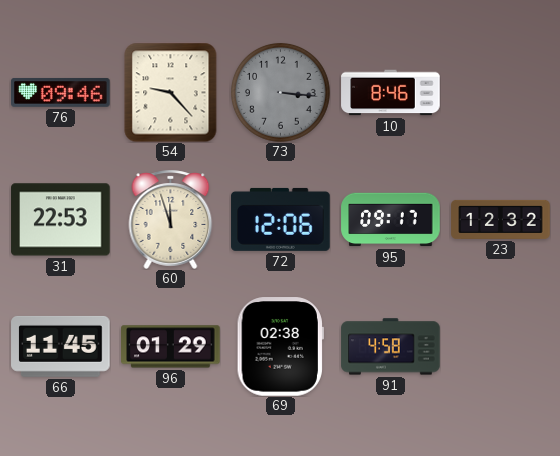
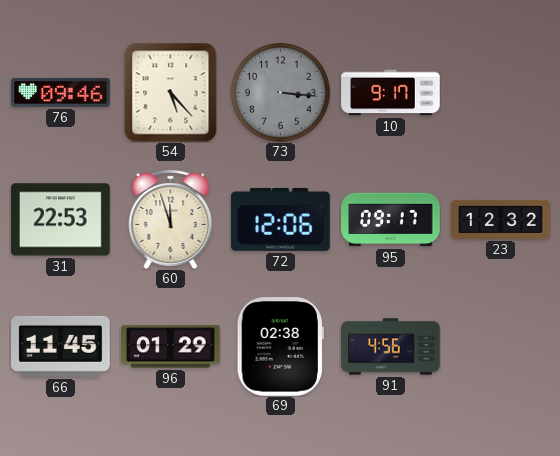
54: 9:23 -> 5:23
10: 8:46 -> 9:17
91: 4:58 -> 4:56
